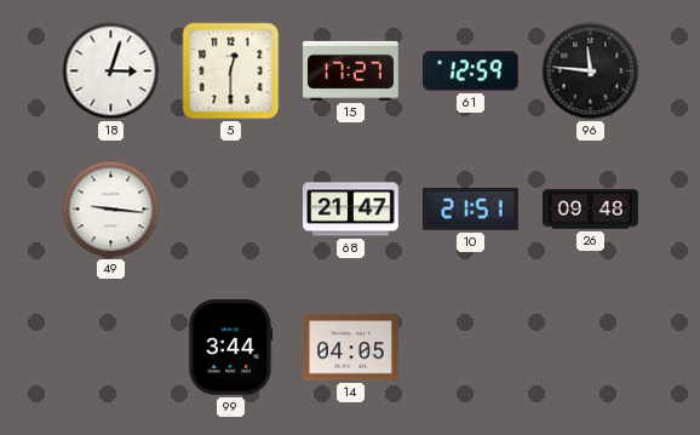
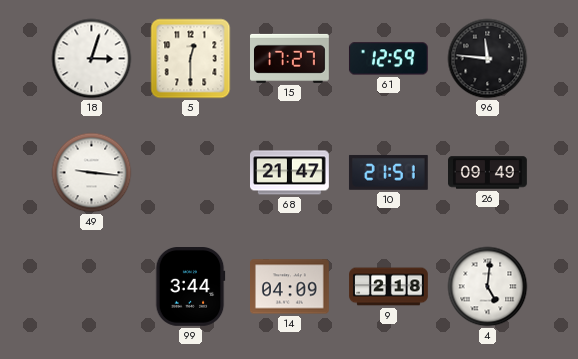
26: 09:48 -> 09:49
14: 04:05 -> 04:09
9: none -> 2:18
4: none -> 5:01
